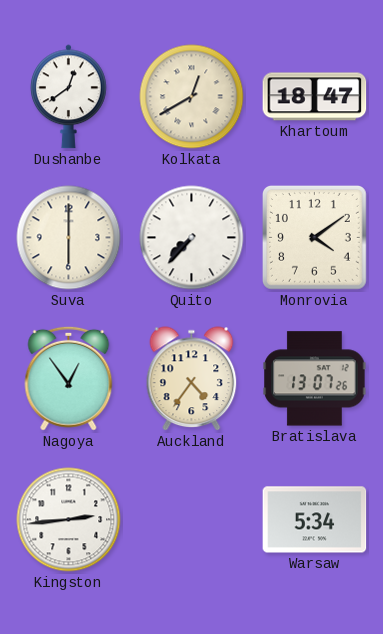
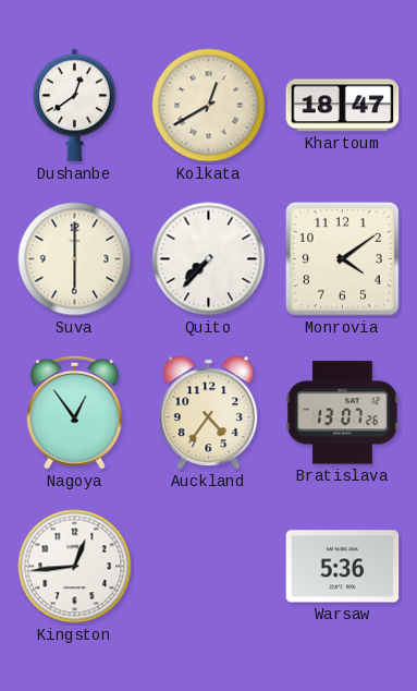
Kingston: 2:44 -> 12:44
Warsaw: 5:34 -> 5:36
